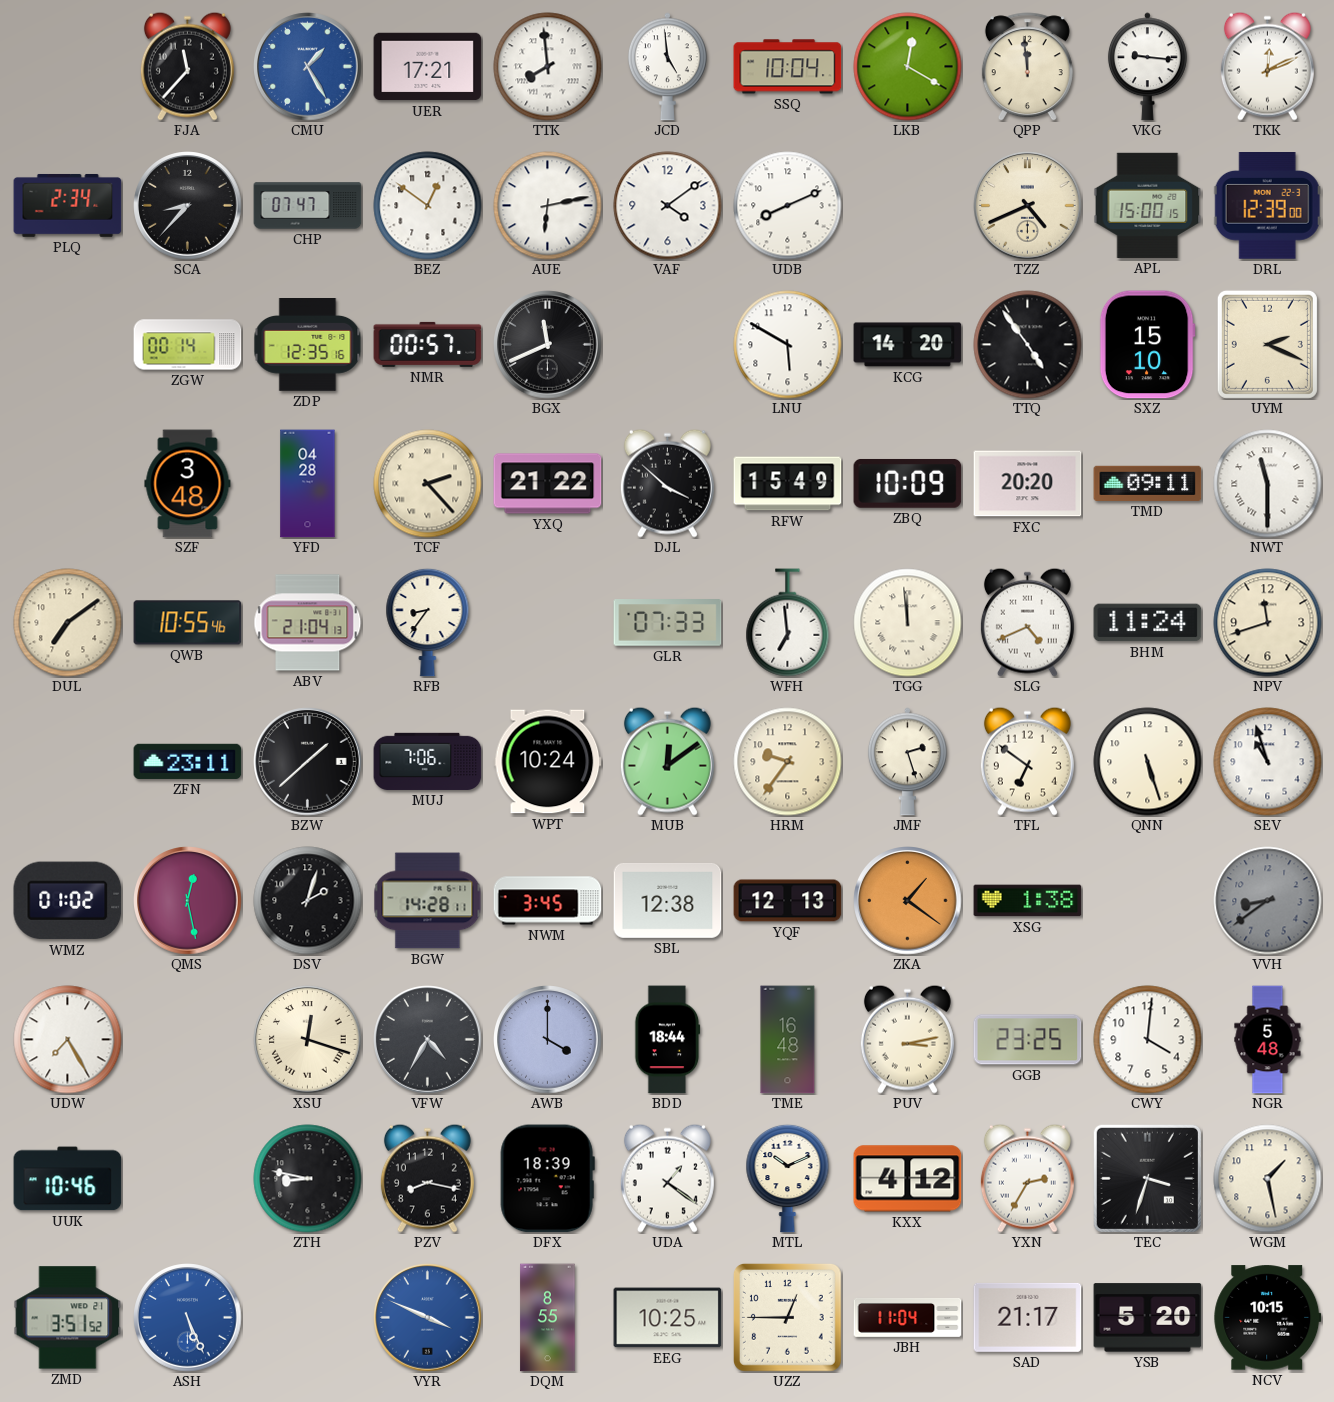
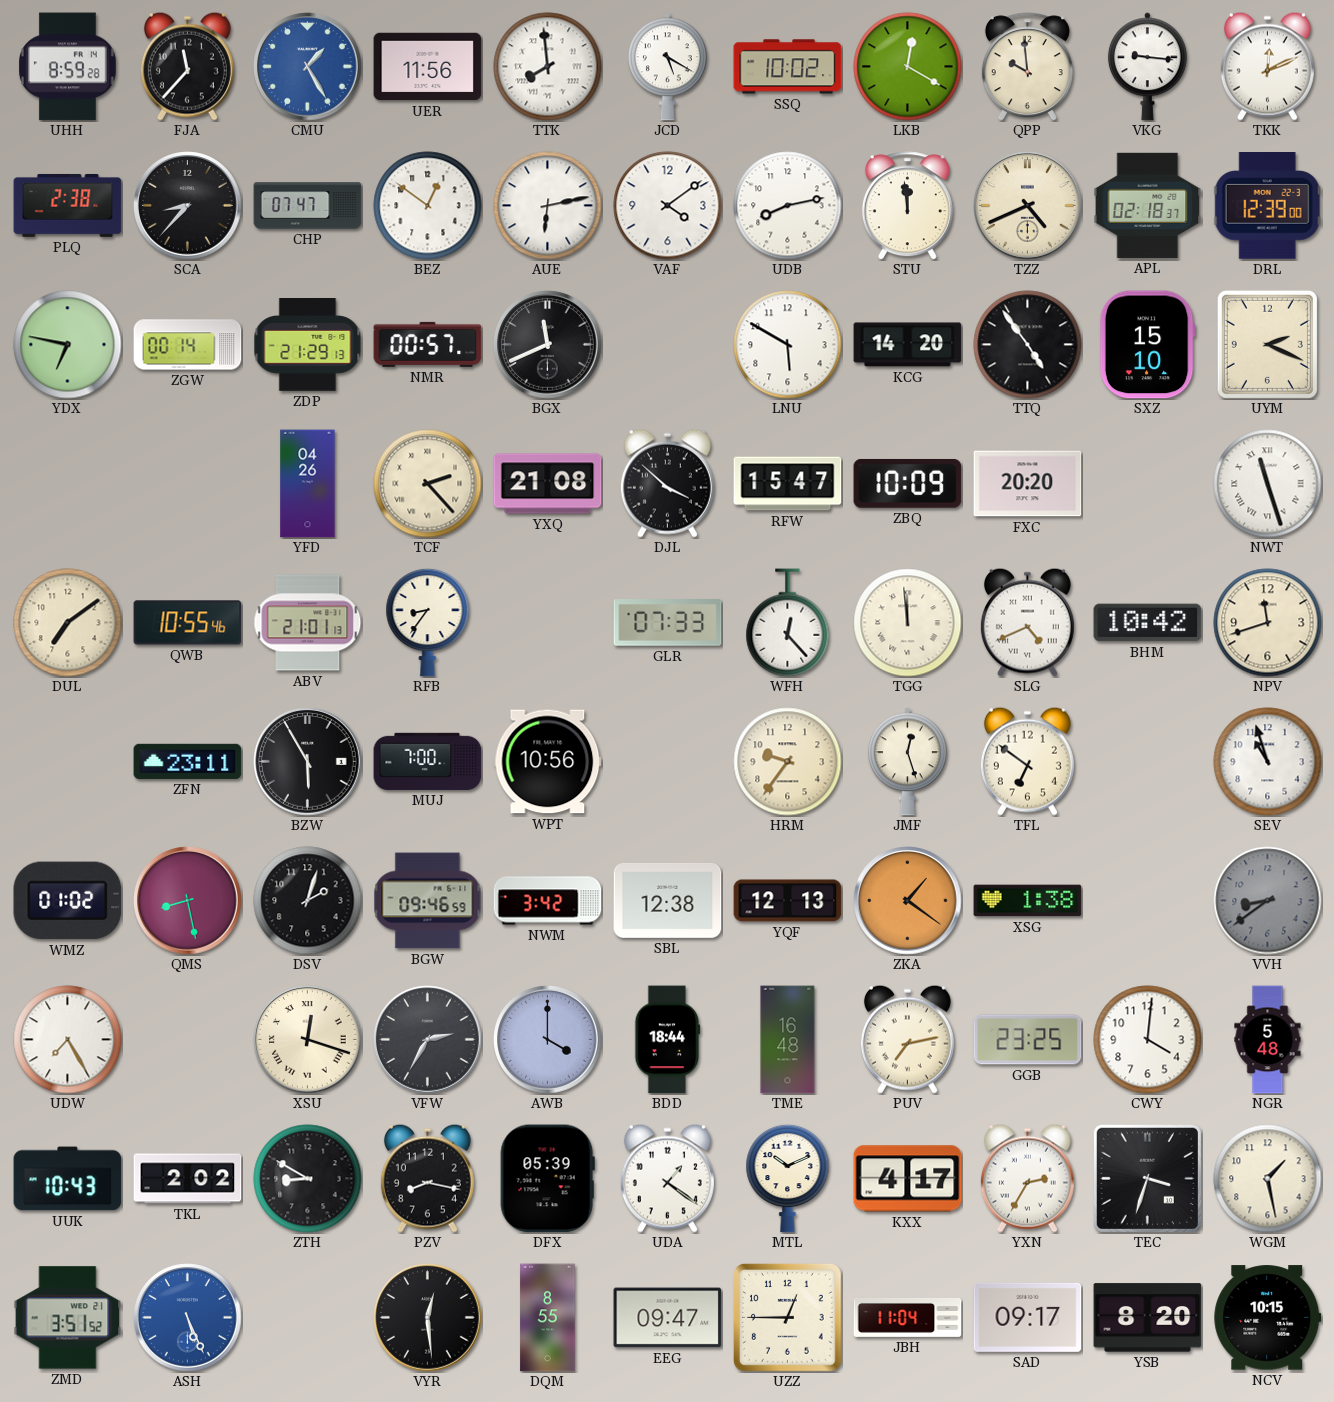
UHH: none -> 8:59
UER: 17:21 -> 11:56
JCD: 4:59 -> 5:20
SSQ: 10:04 -> 10:02
QPP: 11:59 -> 9:59
PLQ: 2:34 -> 2:38
UDB: 8:11 -> 8:13
STU: none -> 11:59
APL: 15:00 -> 02:18
YDX: none -> 6:47
ZDP: 12:35 -> 21:29
SZF: 3:48 -> none
YFD: 04:28 -> 04:26
YXQ: 21:22 -> 21:08
RFW: 15:49 -> 15:47
TMD: 09:11 -> none
NWT: 11:30 -> 11:27
ABV: 21:04 -> 21:01
WFH: 6:59 -> 12:23
BHM: 11:24 -> 10:42
BZW: 1:38 -> 5:55
MUJ: 7:06 -> 7:00
WPT: 10:24 -> 10:56
MUB: 12:09 -> none
JMF: 2:27 -> 12:27
QNN: 5:27 -> none
QMS: 12:28 -> 8:28
BGW: 14:28 -> 09:46
NWM: 3:45 -> 3:42
VFW: 4:35 -> 2:35
PUV: 3:13 -> 7:13
UUK: 10:46 -> 10:43
TKL: none -> 2:02
ZTH: 8:47 -> 8:50
DFX: 18:39 -> 05:39
KXX: 4:12 -> 4:17
VYR: 3:49 -> 12:29
VYR dial: blue -> black
EEG: 10:25 -> 09:47
SAD: 21:17 -> 09:17
YSB: 5:20 -> 8:20
